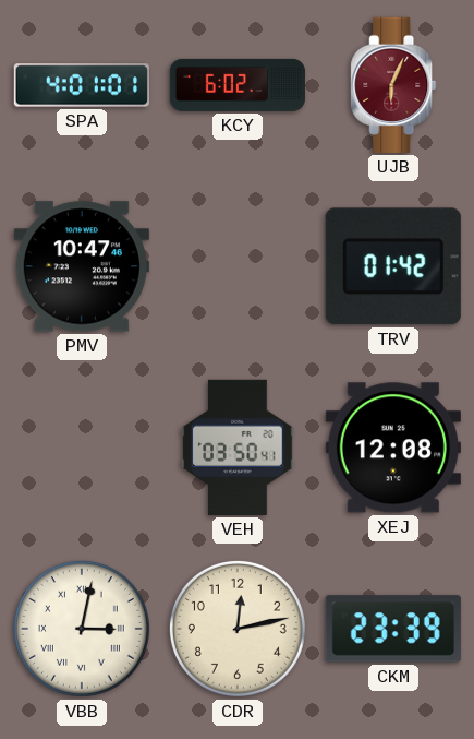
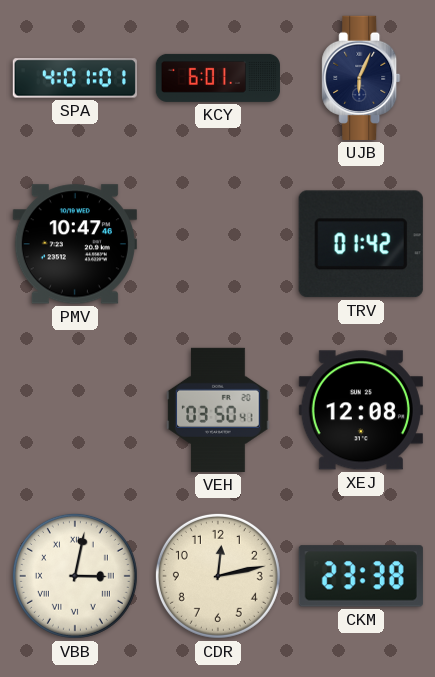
KCY: 6:02 -> 6:01
UJB dial: burgundy -> navy
CKM: 23:39 -> 23:38
